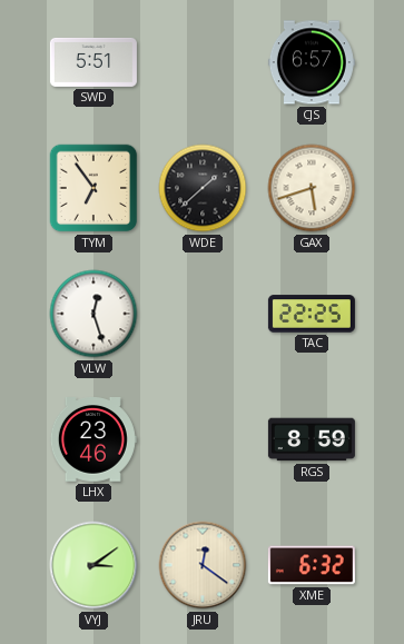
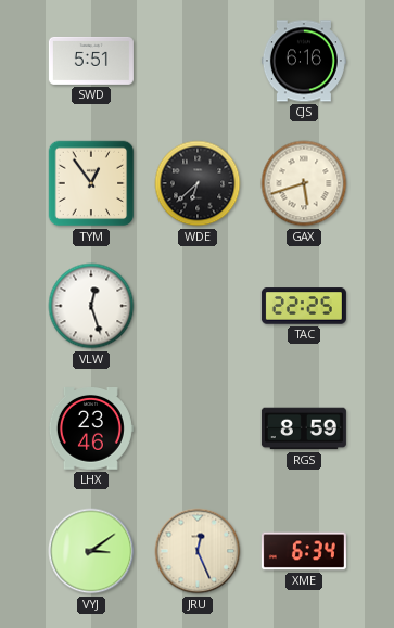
CJS: 6:57 -> 6:16
TYM: 6:54 -> 12:54
WDE: 1:38 -> 6:38
JRU: 12:21 -> 12:26
XME: 6:32 -> 6:34
